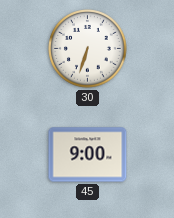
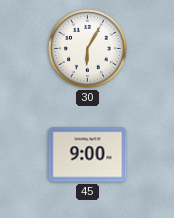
30: 6:33 -> 6:05
